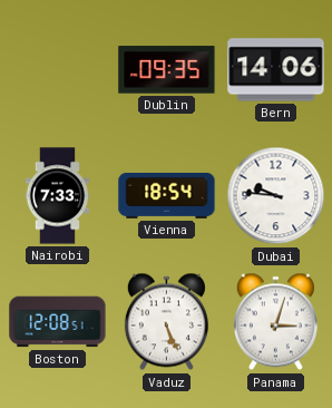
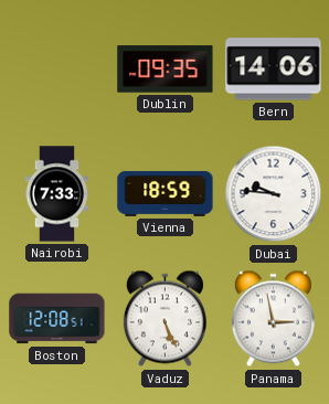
Vienna: 18:54 -> 18:59
Panama: 3:03 -> 2:58
